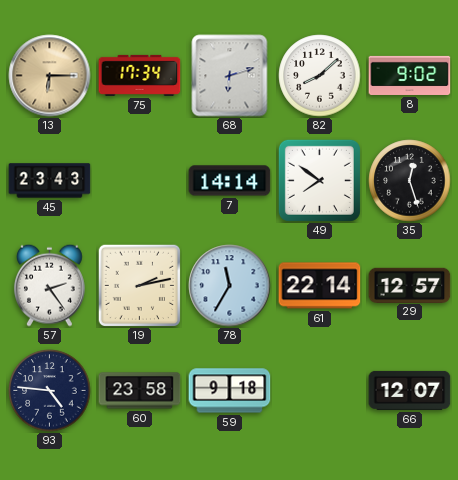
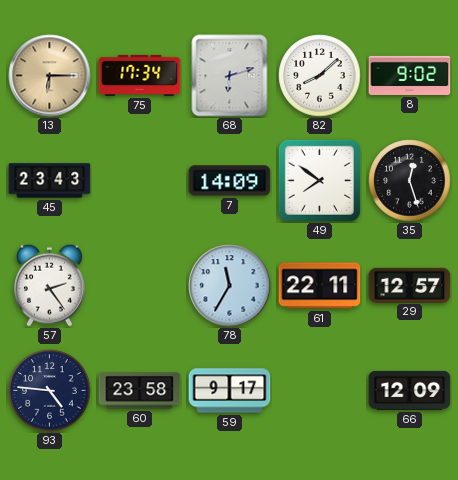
7: 14:14 -> 14:09
19: 2:13 -> none
61: 22:14 -> 22:11
59: 9:18 -> 9:17
66: 12:07 -> 12:09
